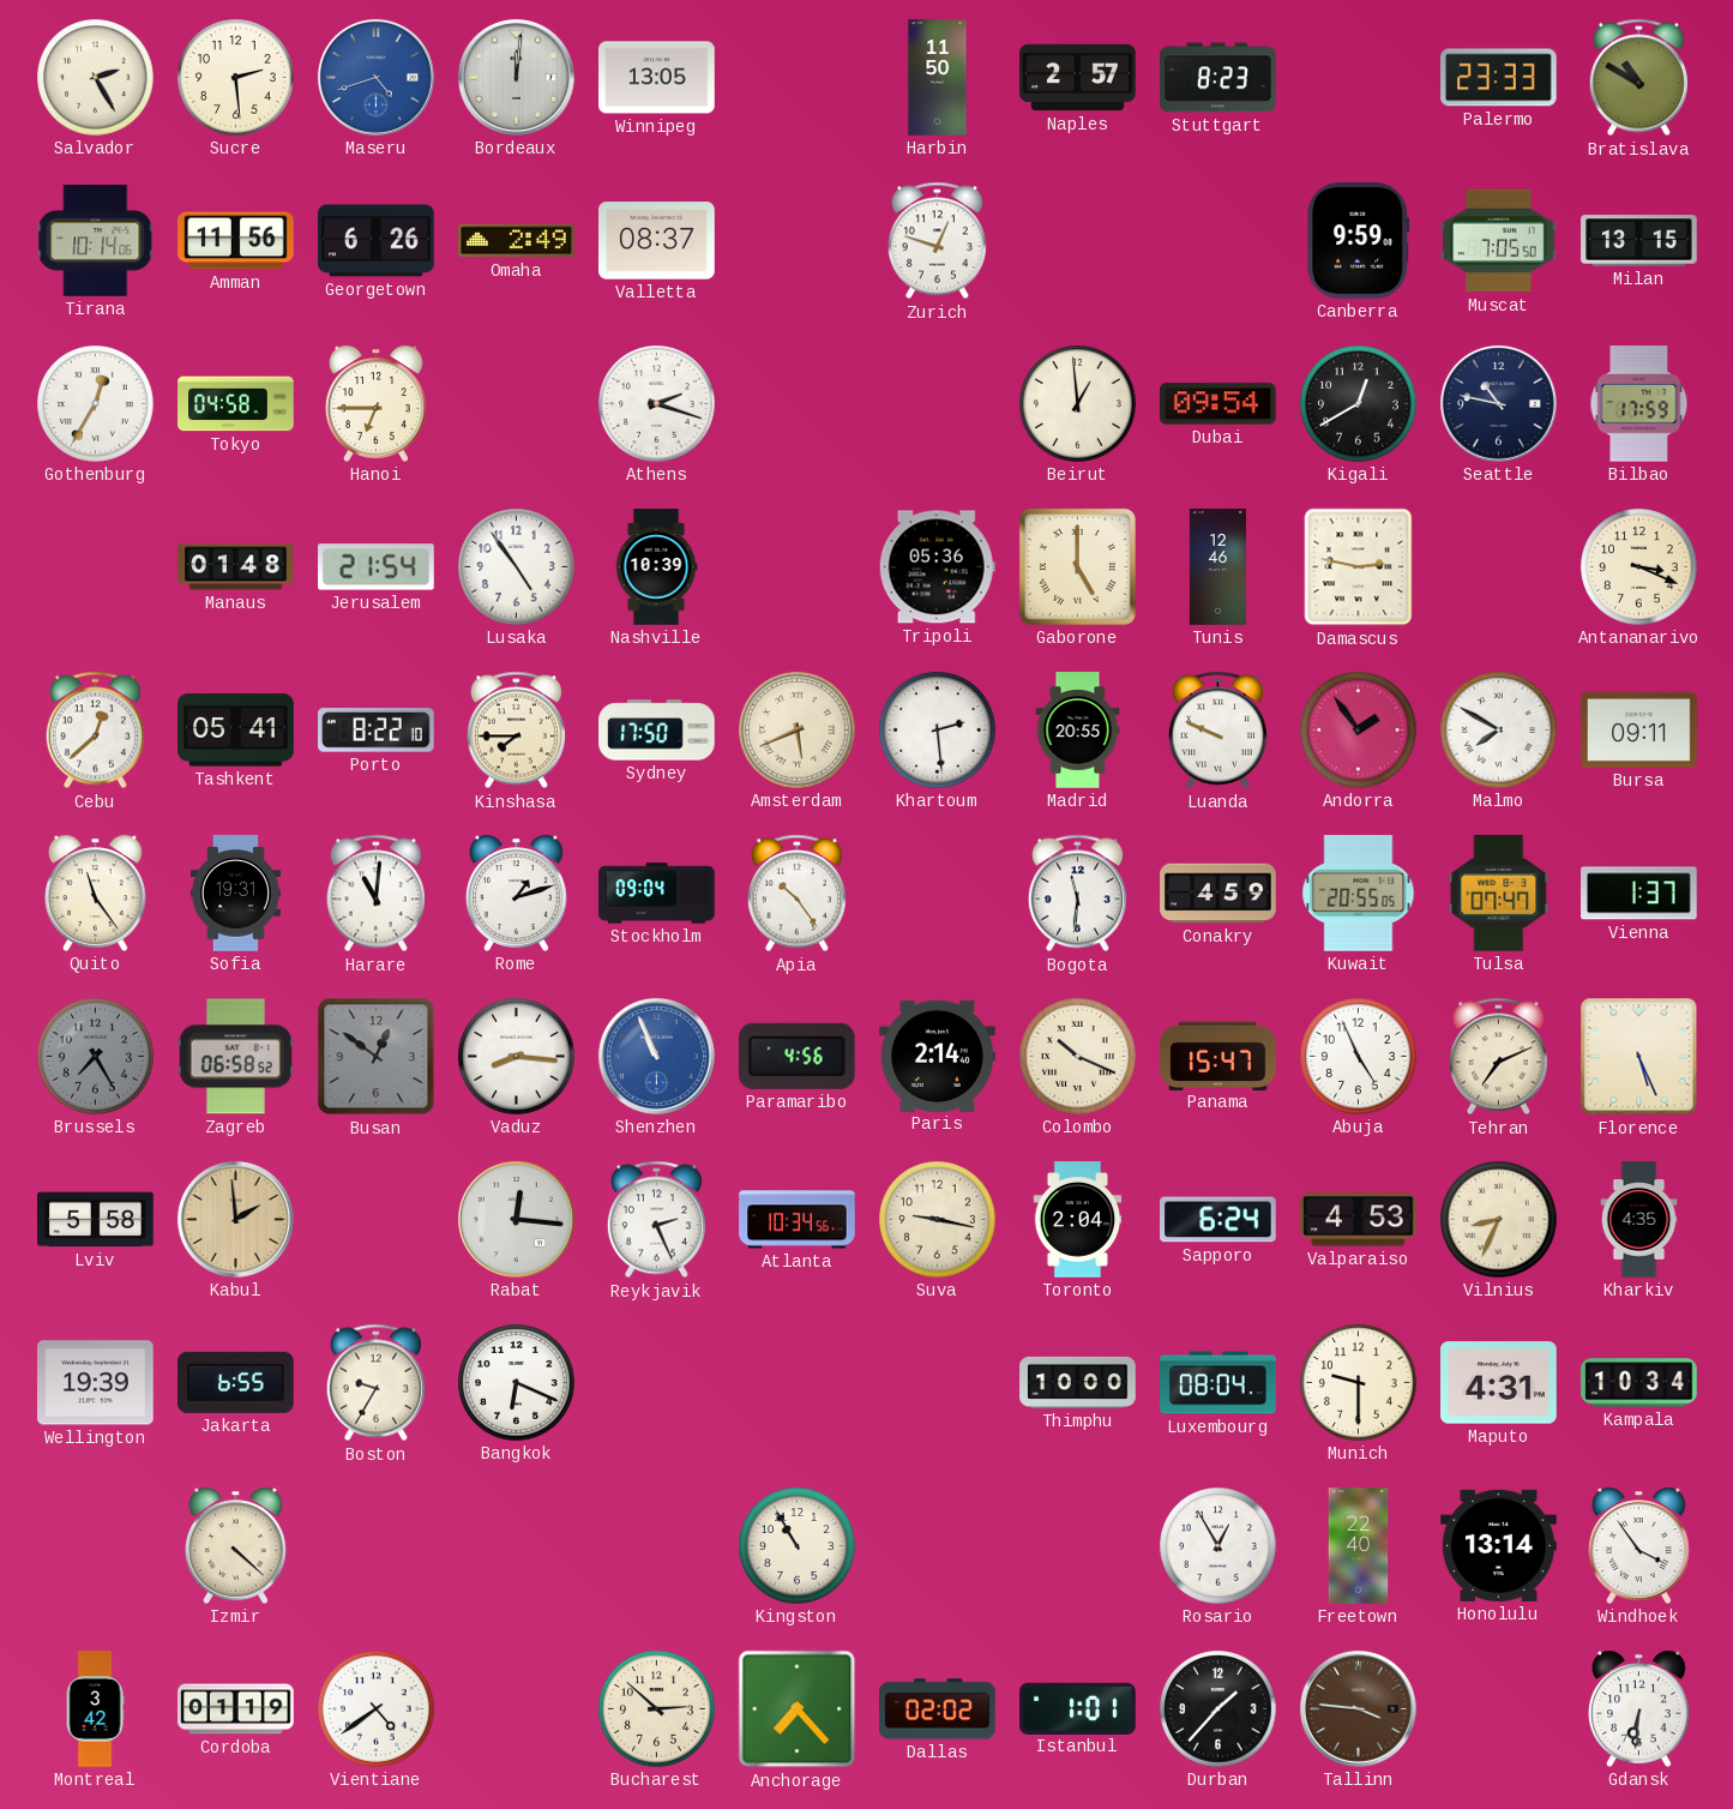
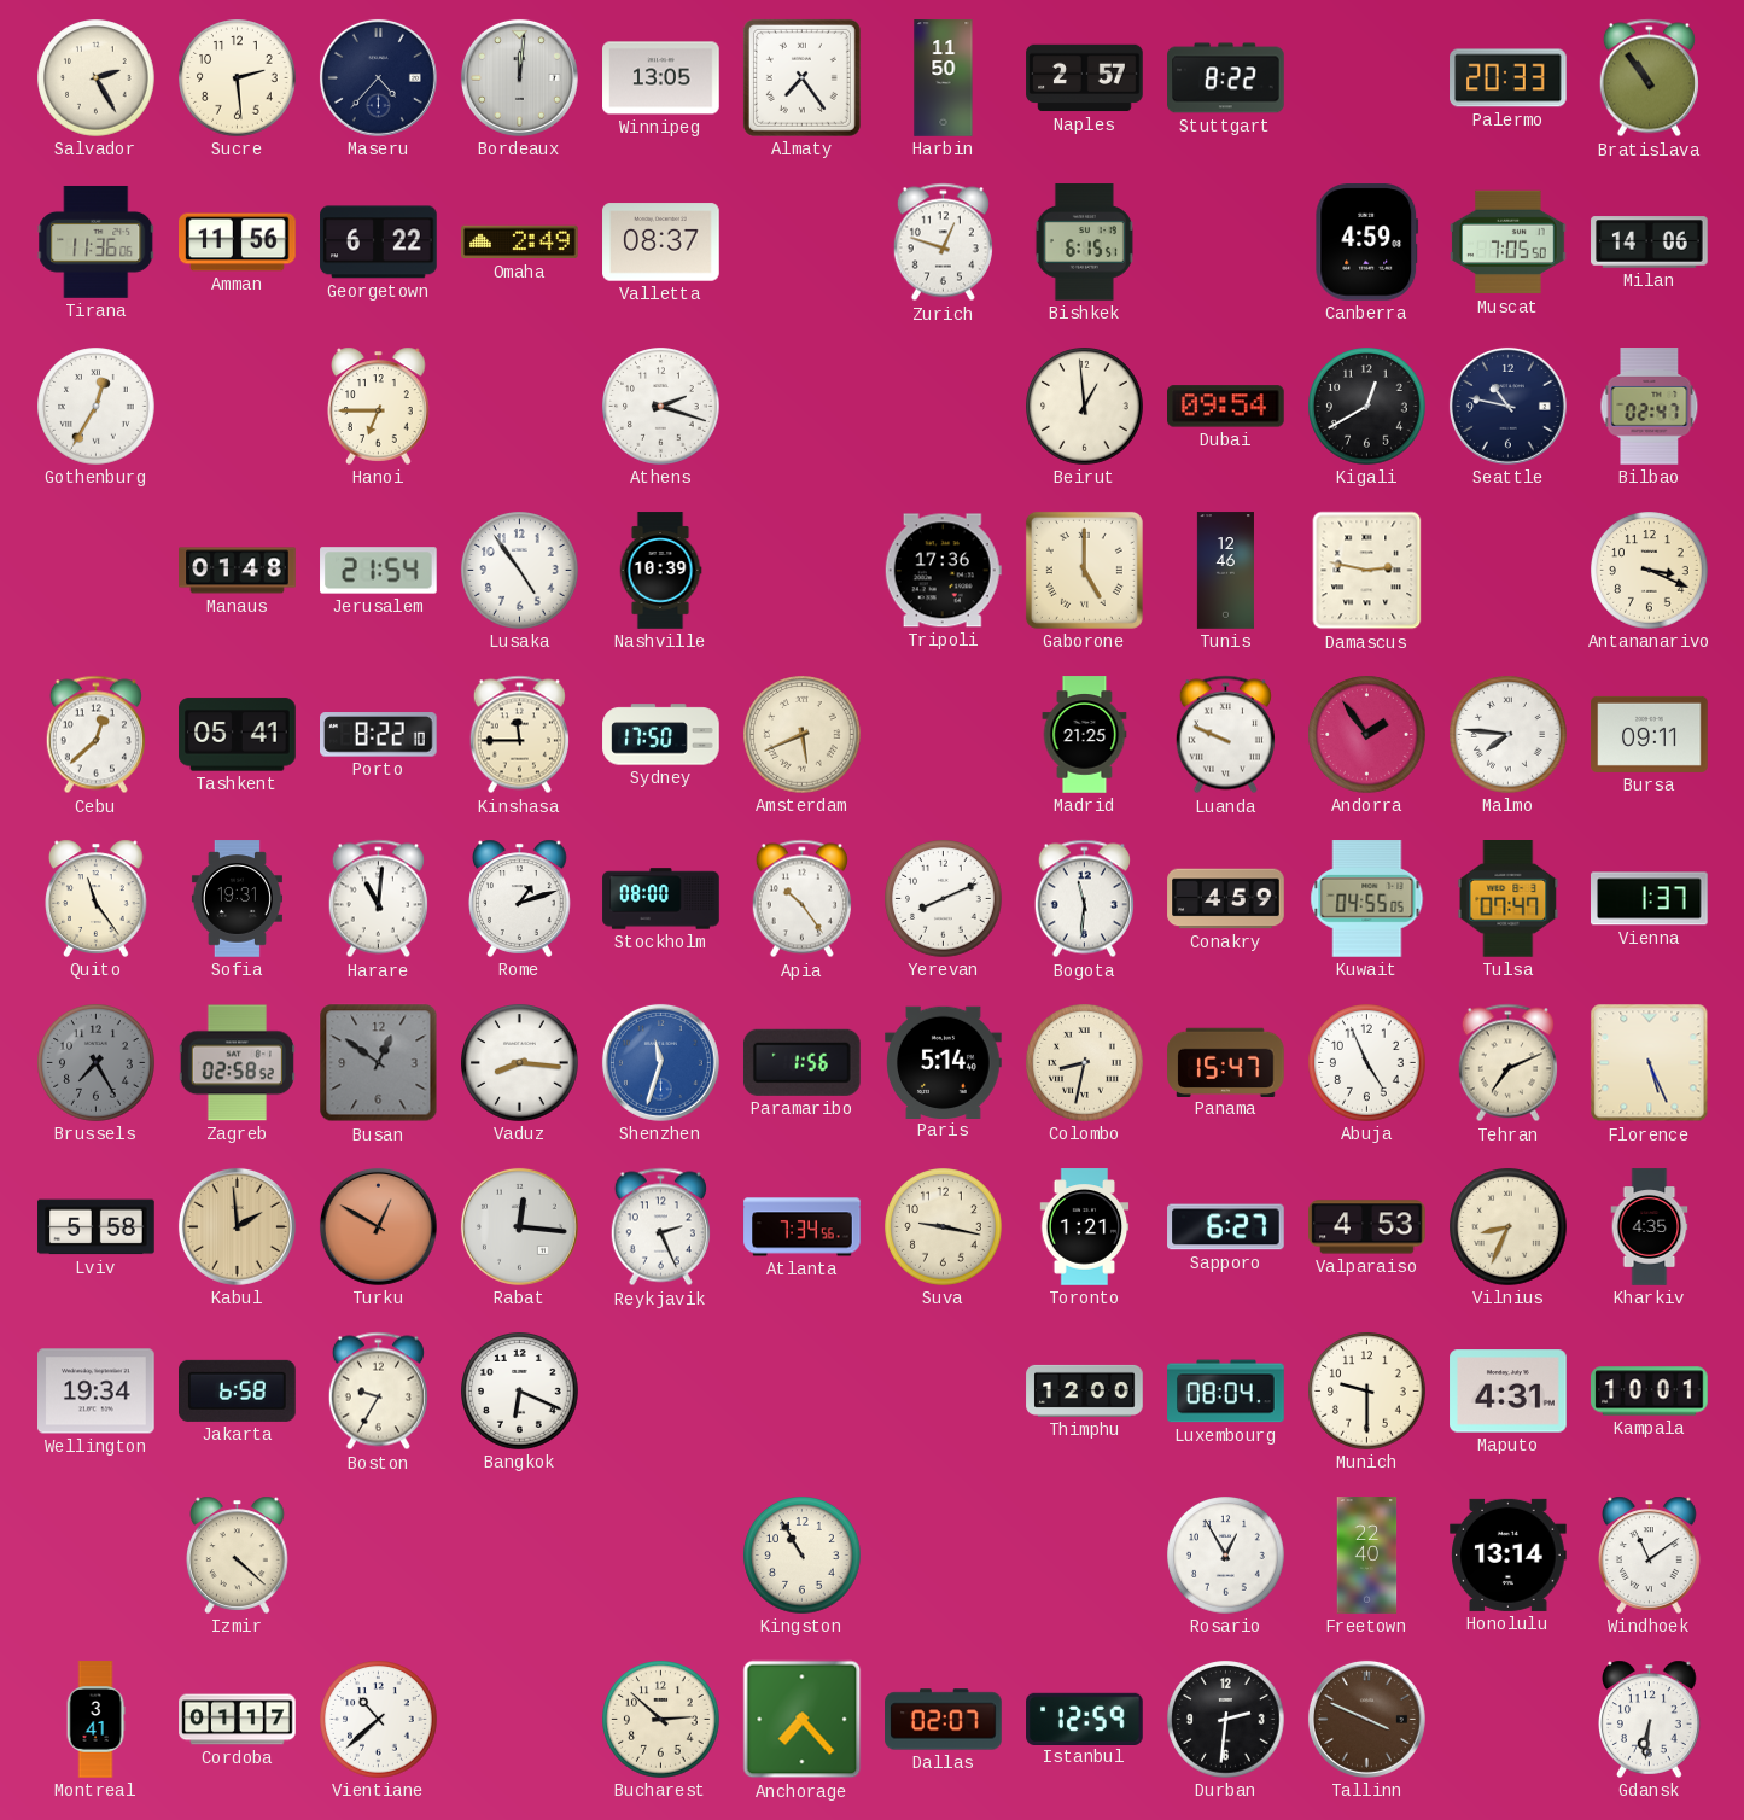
Maseru: 4:42 -> 4:37
Maseru dial: blue -> navy
Almaty: none -> 7:24
Stuttgart: 8:23 -> 8:22
Palermo: 23:33 -> 20:33
Bratislava: 10:50 -> 10:54
Tirana: 10:14 -> 11:36
Georgetown: 6:26 -> 6:22
Bishkek: none -> 6:15
Canberra: 9:59 -> 4:59
Milan: 13:15 -> 14:06
Tokyo: 04:58 -> none
Bilbao: 17:59 -> 02:47
Tripoli: 05:36 -> 17:36
Kinshasa: 7:45 -> 11:45
Khartoum: 2:29 -> none
Madrid: 20:55 -> 21:25
Malmo: 7:50 -> 7:46
Stockholm: 09:04 -> 08:00
Yerevan: none -> 8:11
Kuwait: 20:55 -> 04:55
Zagreb: 06:58 -> 02:58
Shenzhen: 10:56 -> 11:33
Paramaribo: 4:56 -> 1:56
Paris: 2:14 -> 5:14
Colombo: 10:19 -> 8:32
Turku: none -> 12:50
Atlanta: 10:34 -> 7:34
Toronto: 2:04 -> 1:21
Sapporo: 6:24 -> 6:27
Wellington: 19:39 -> 19:34
Jakarta: 6:55 -> 6:58
Thimphu: 10:00 -> 12:00
Kampala: 10:34 -> 10:01
Windhoek: 3:54 -> 11:09
Montreal: 3:42 -> 3:41
Cordoba: 01:19 -> 01:17
Vientiane: 4:39 -> 10:38
Dallas: 02:02 -> 02:07
Istanbul: 1:01 -> 12:59
Durban: 1:37 -> 2:31
Tallinn: 3:46 -> 3:49
